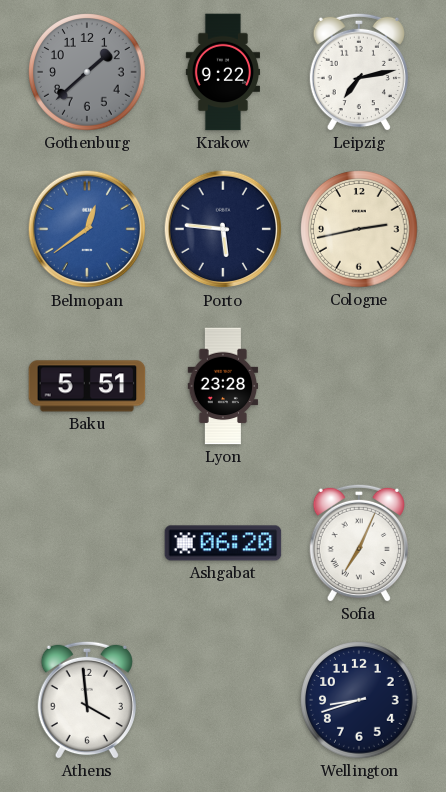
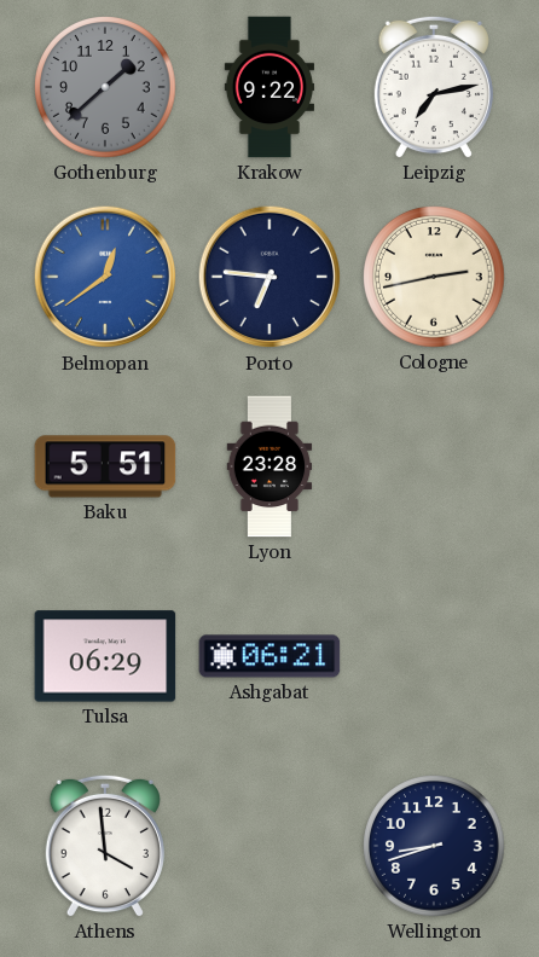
Porto: 5:46 -> 6:46
Tulsa: none -> 06:29
Ashgabat: 06:20 -> 06:21
Sofia: 7:04 -> none
